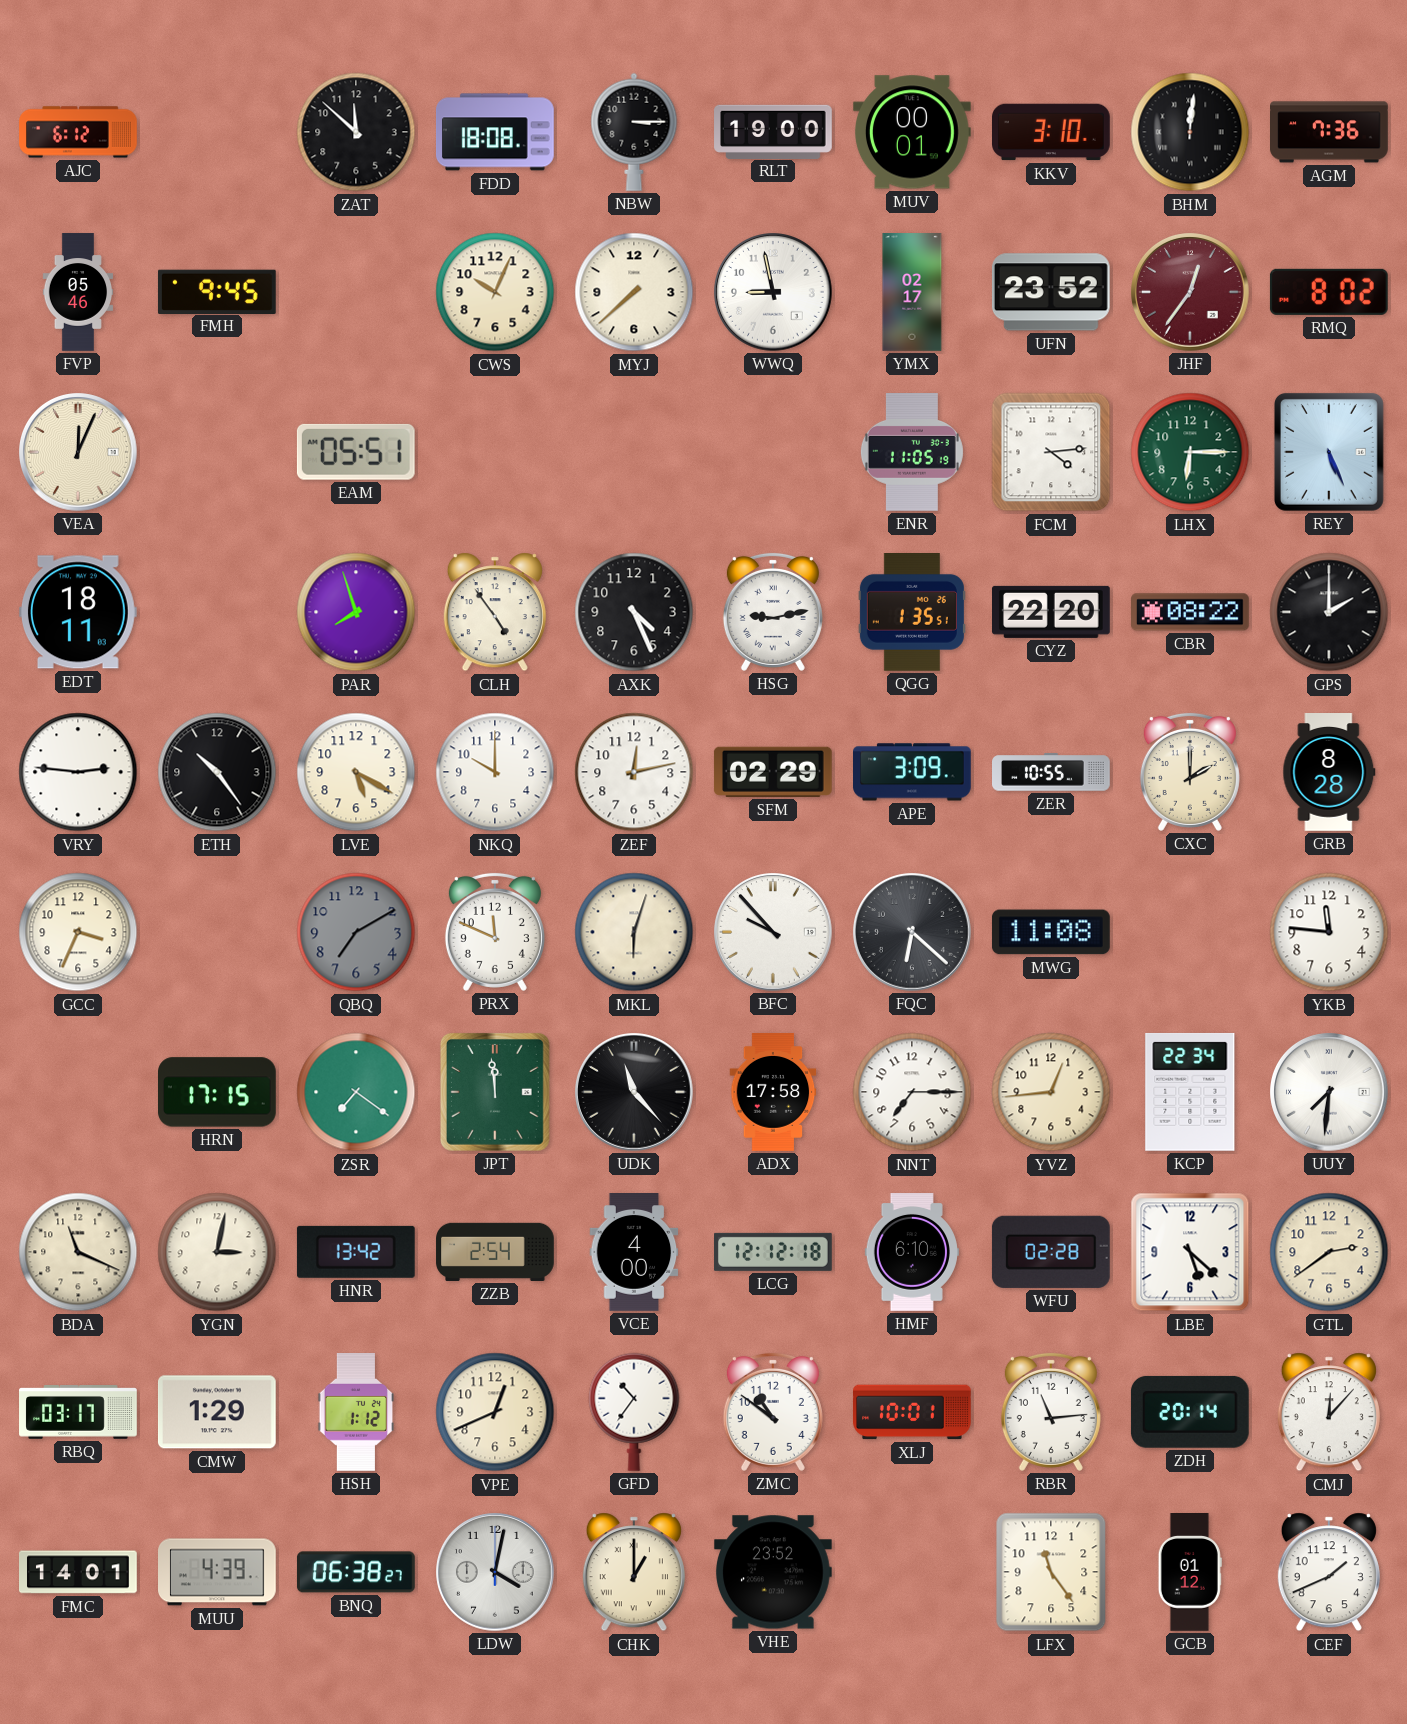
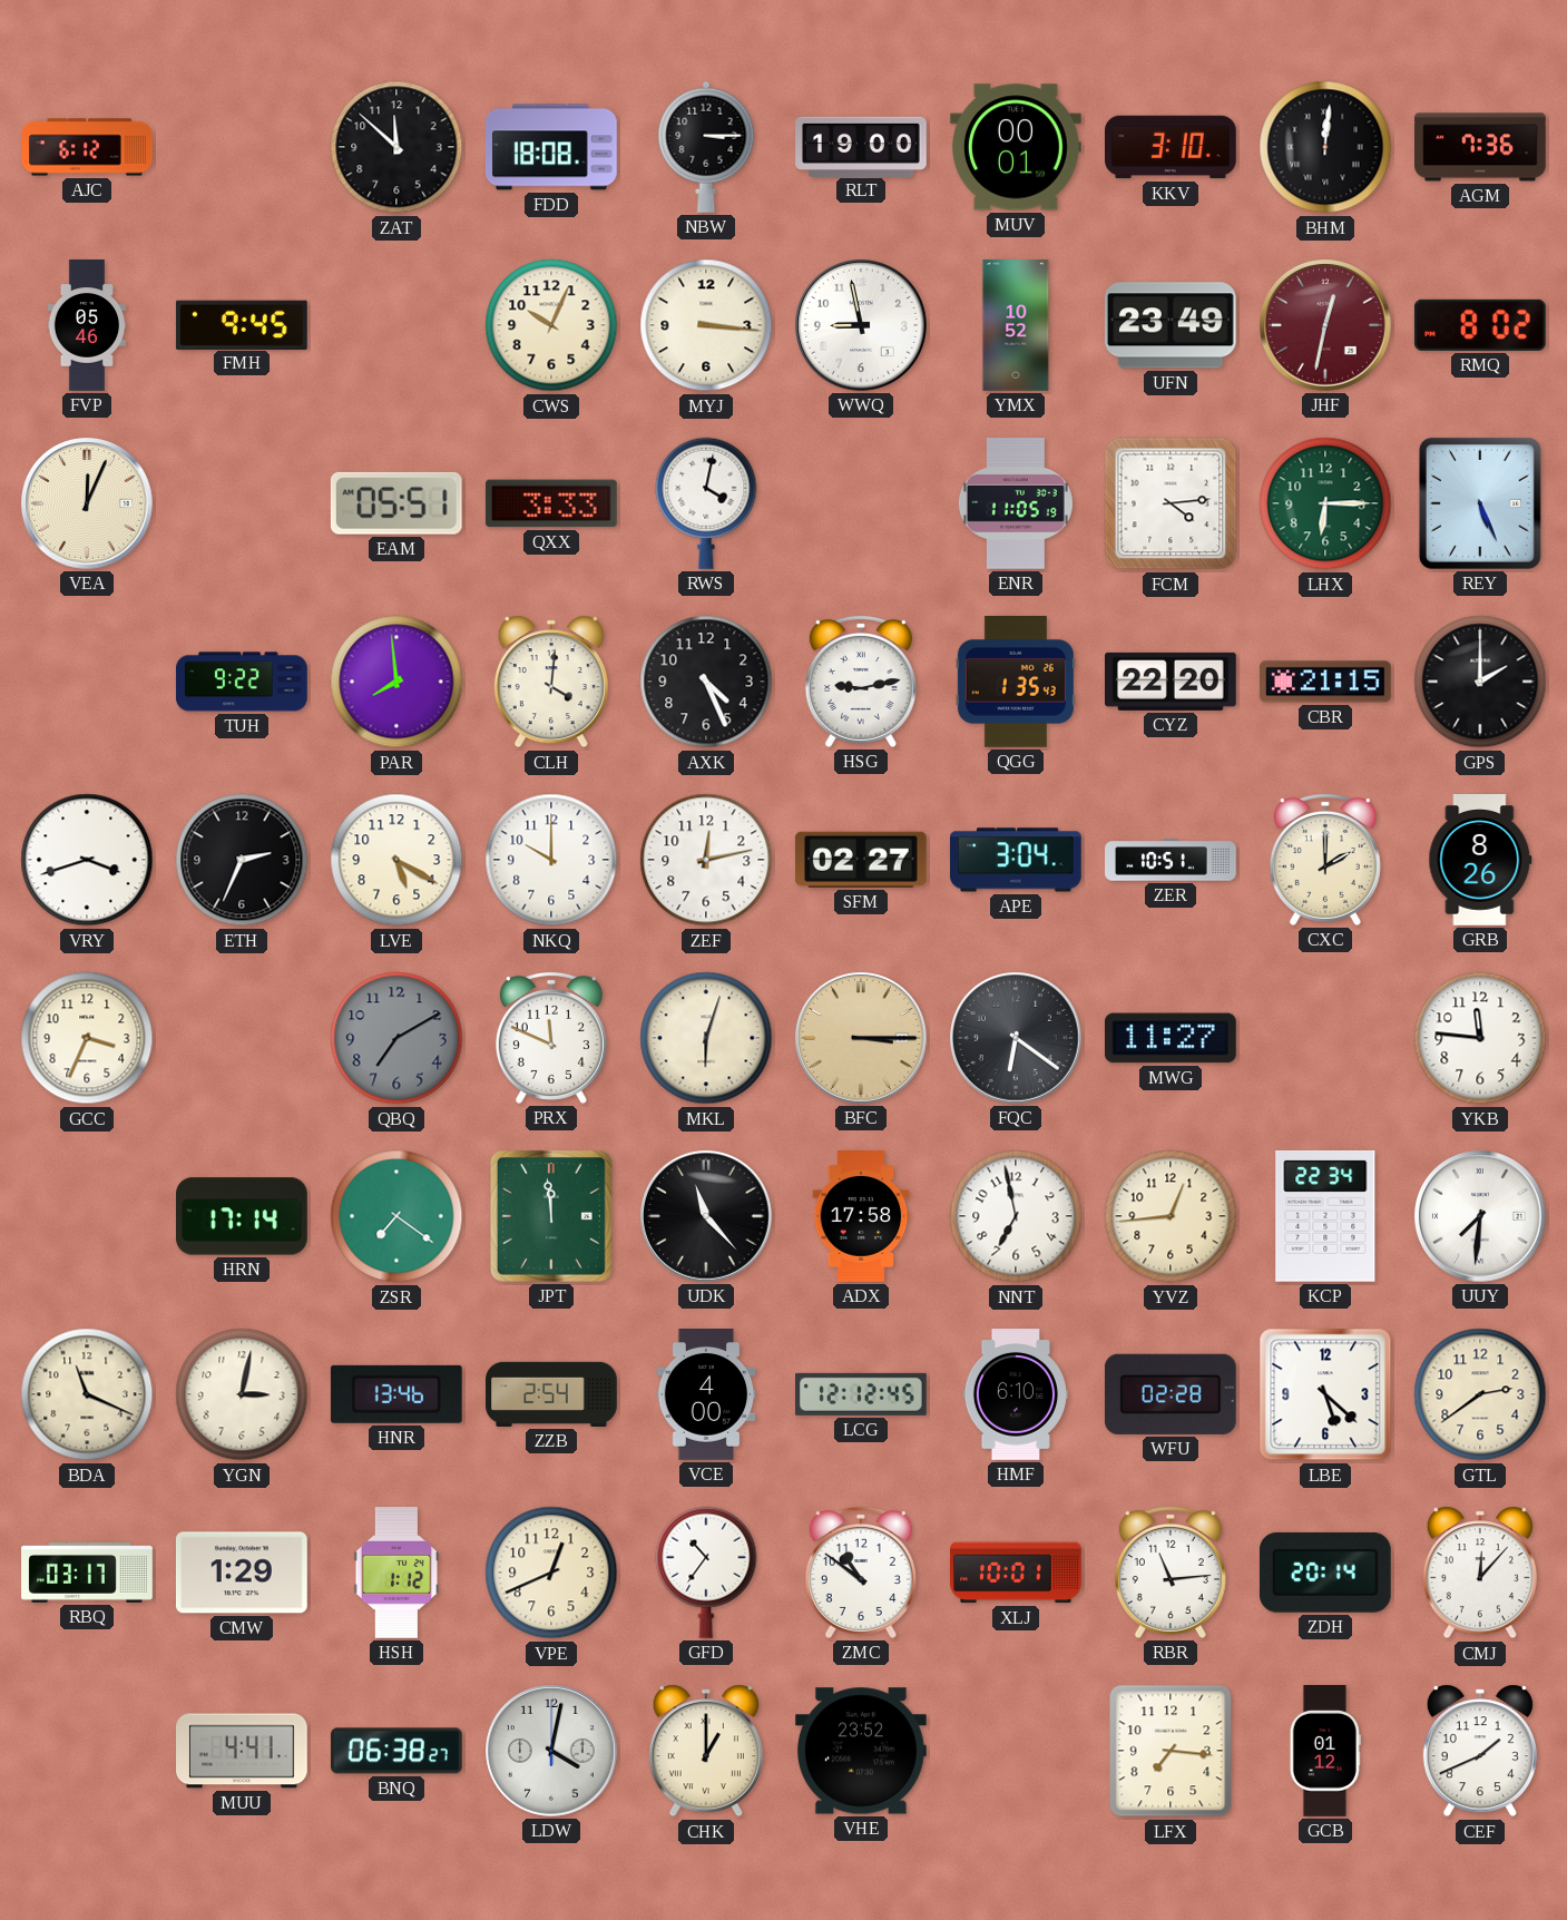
MYJ: 7:38 -> 3:16
YMX: 02:17 -> 10:52
UFN: 23:52 -> 23:49
JHF: 12:36 -> 12:32
QXX: none -> 3:33
RWS: none -> 4:02
EDT: 18:11 -> none
TUH: none -> 9:22
PAR: 7:57 -> 7:59
CLH: 4:54 -> 4:01
QGG: 1:35:51 -> 1:35:43
CBR: 08:22 -> 21:15
VRY: 2:46 -> 3:42
ETH: 10:24 -> 2:34
SFM: 02:29 -> 02:27
APE: 3:09 -> 3:04
ZER: 10:55 -> 10:51
GRB: 8:28 -> 8:26
BFC: 9:53 -> 3:15
BFC dial: white -> champagne
FQC: 6:22 -> 6:21
MWG: 11:08 -> 11:27
HRN: 17:15 -> 17:14
NNT: 7:15 -> 6:58
HNR: 13:42 -> 13:46
LCG: 12:12:18 -> 12:12:45
FMC: 14:01 -> none
MUU: 4:39 -> 4:41
LFX: 11:24 -> 7:16
